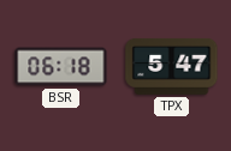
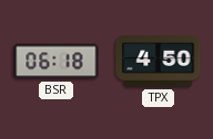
TPX: 5:47 -> 4:50
